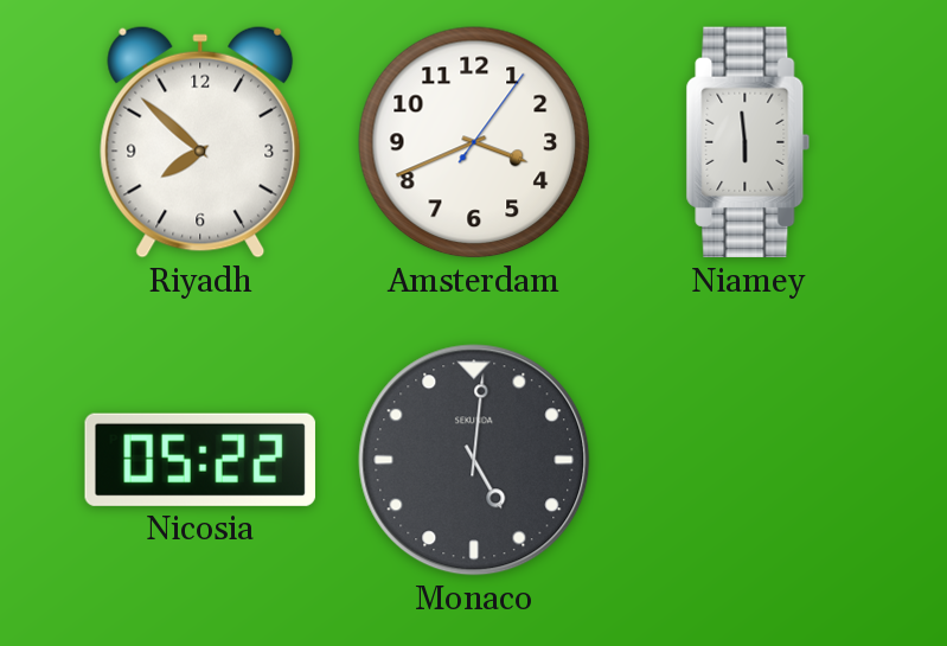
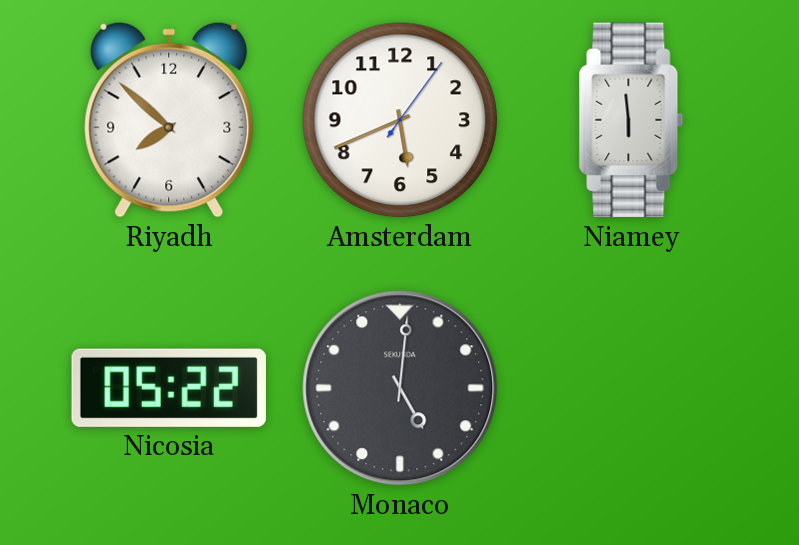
Amsterdam: 3:41 -> 5:41
